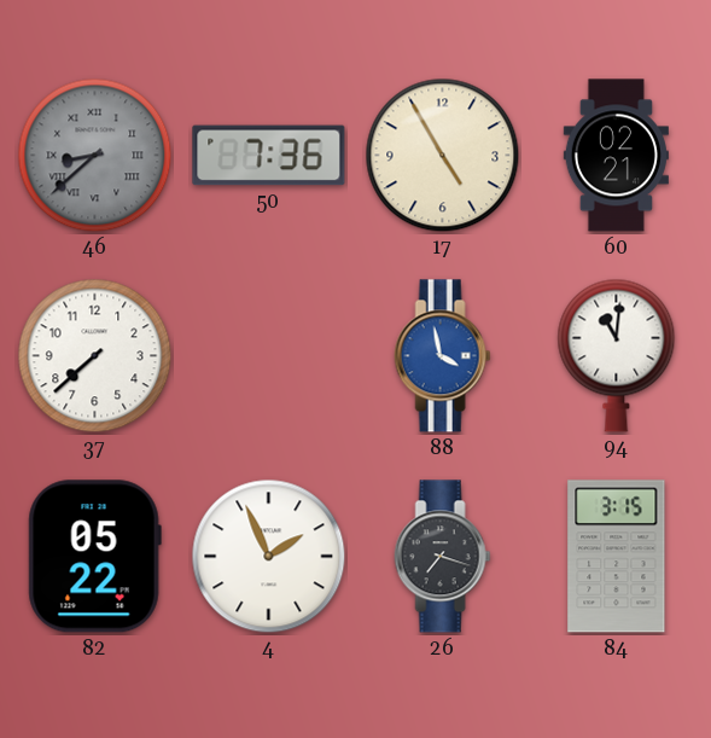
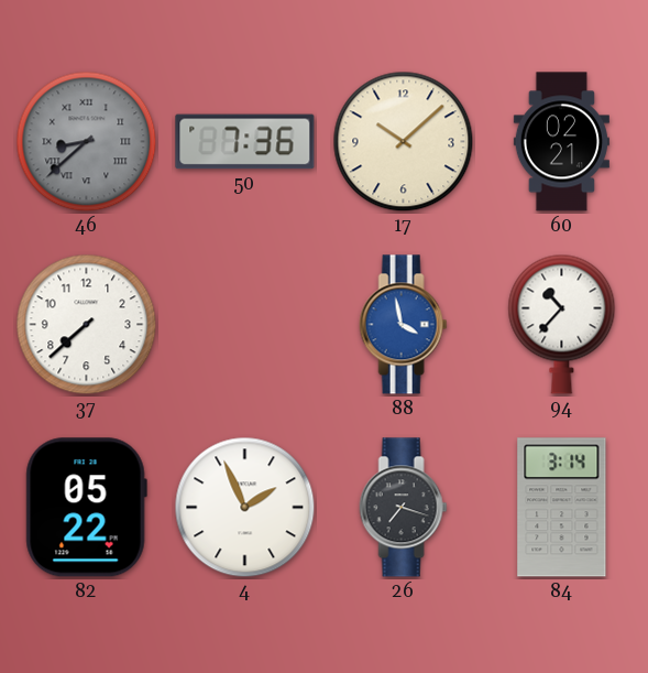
17: 4:55 -> 10:08
94: 11:01 -> 10:37
84: 3:15 -> 3:14
